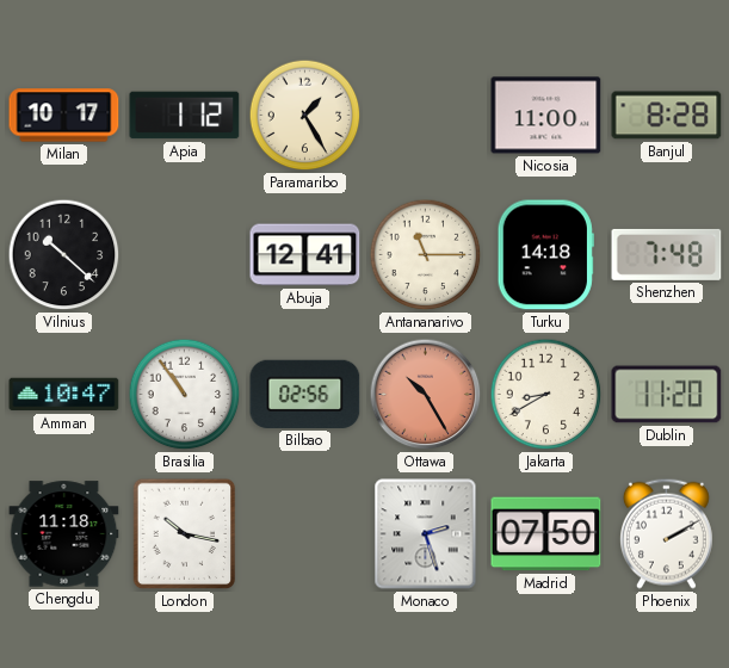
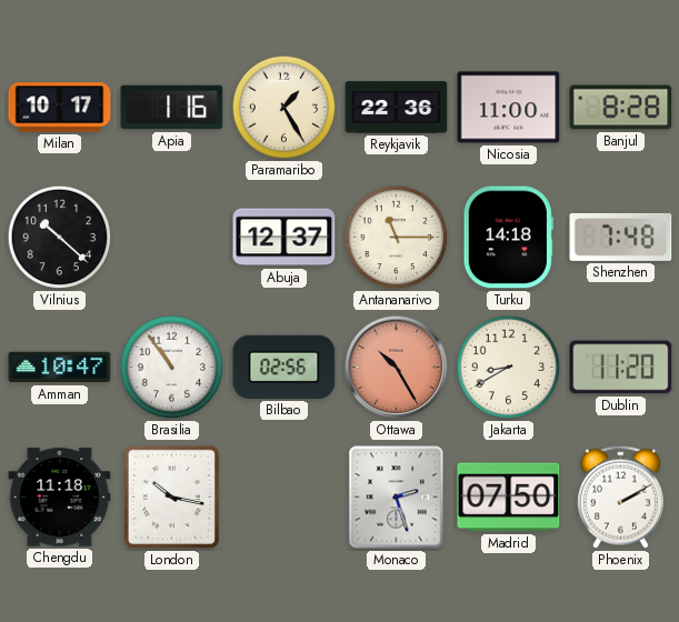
Apia: 1:12 -> 1:16
Reykjavik: none -> 22:36
Abuja: 12:41 -> 12:37
